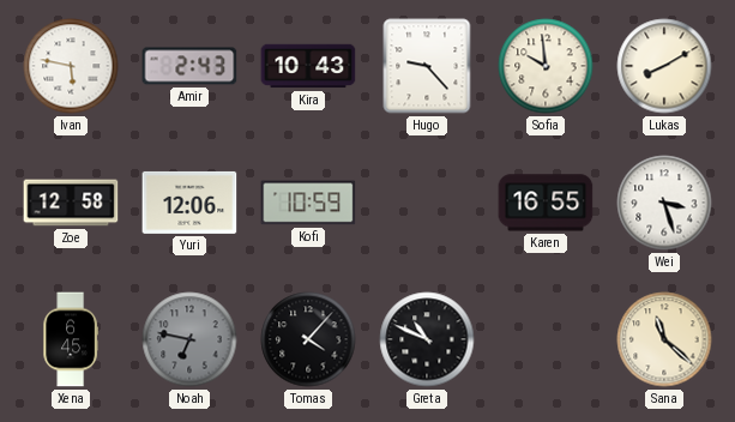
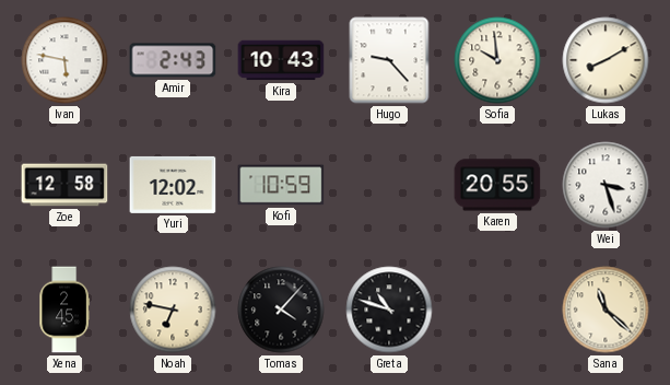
Yuri: 12:06 -> 12:02
Karen: 16:55 -> 20:55
Xena: 6:45 -> 2:45
Noah dial: grey -> cream
Greta: 10:49 -> 10:48
